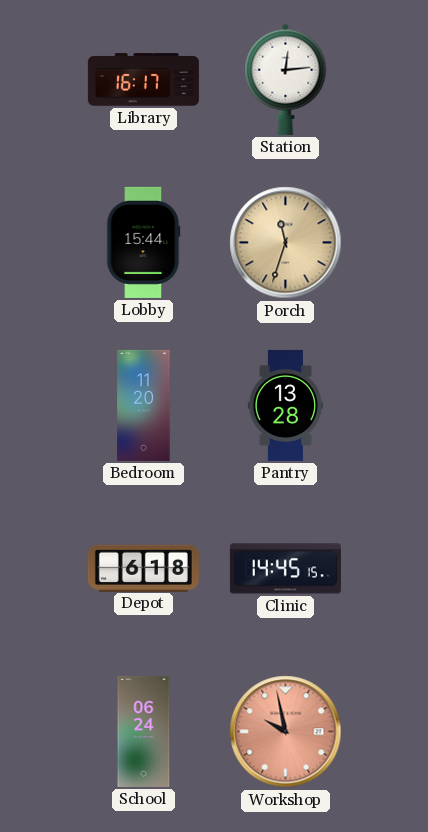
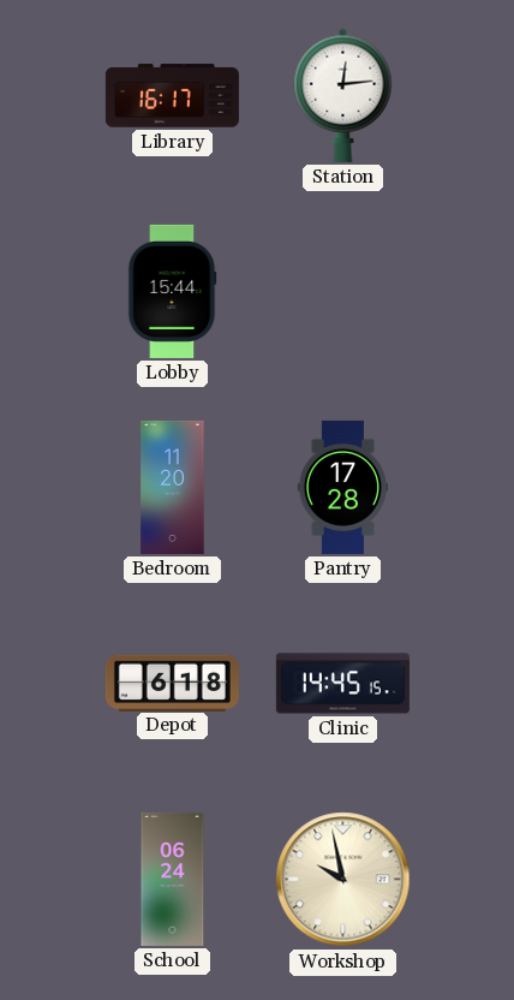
Porch: 11:33 -> none
Pantry: 13:28 -> 17:28
Workshop dial: salmon -> cream
